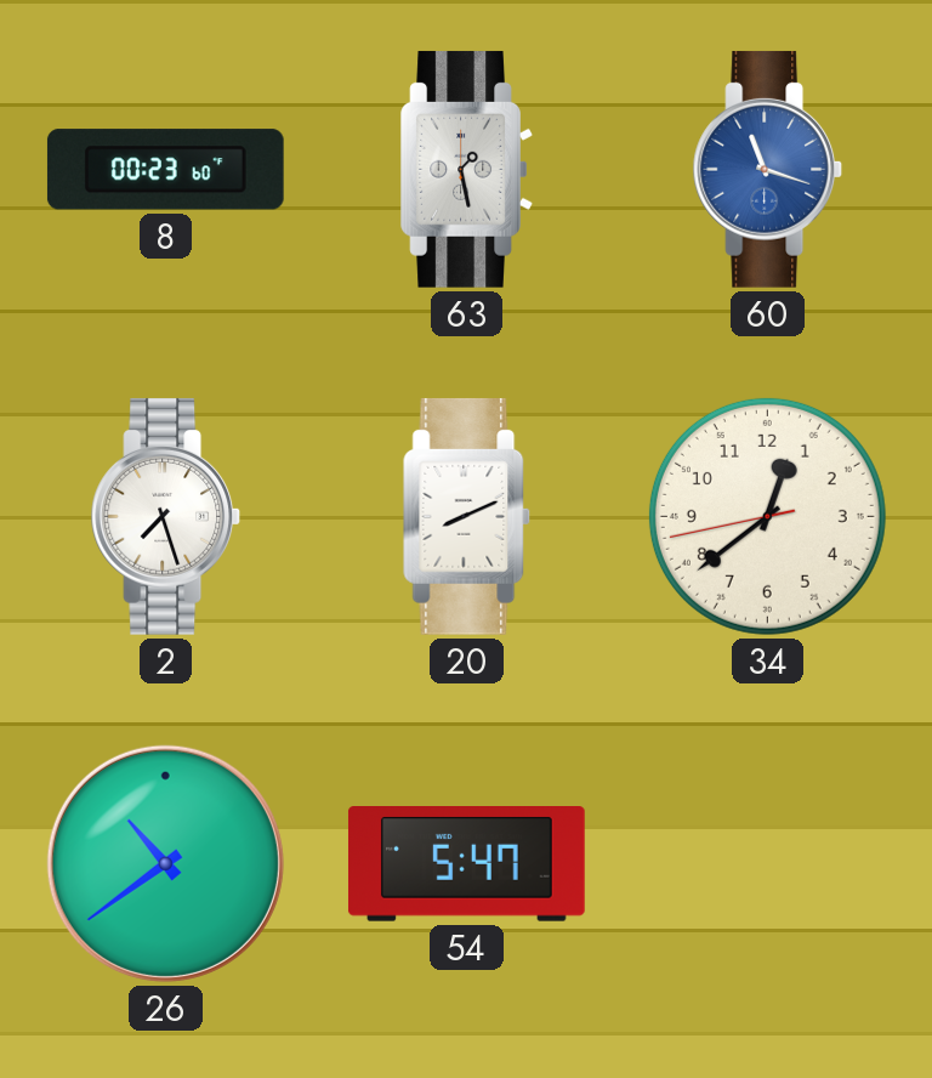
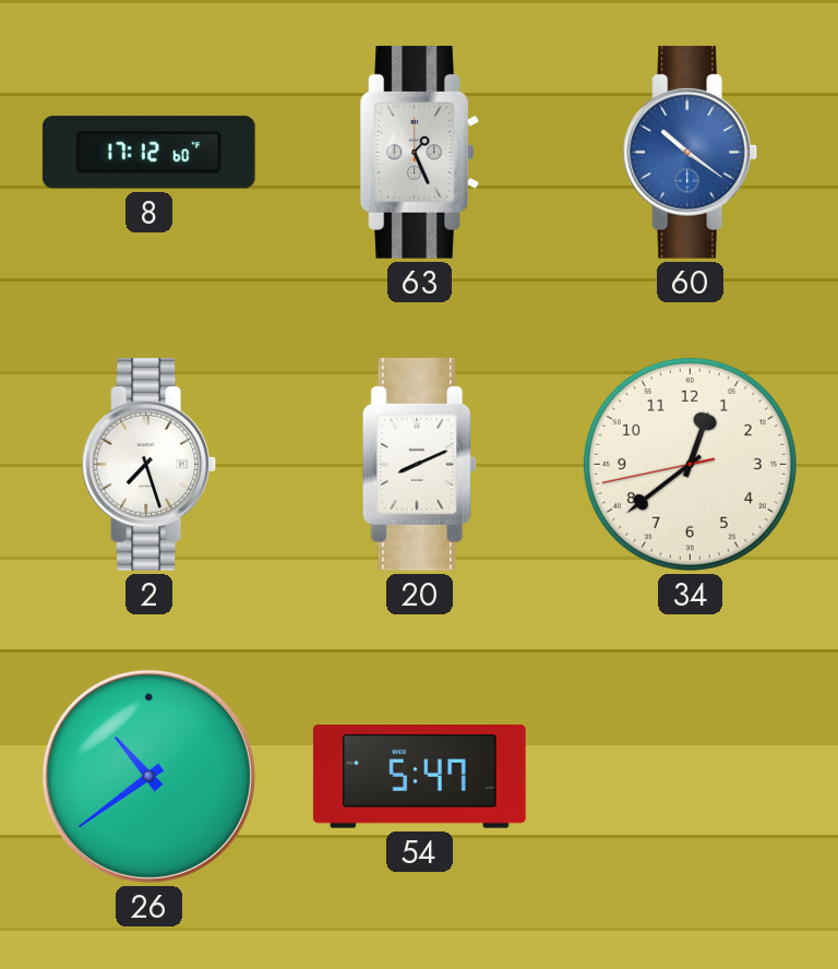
8: 00:23 -> 17:12
63: 1:28 -> 1:26
60: 11:18 -> 10:21
